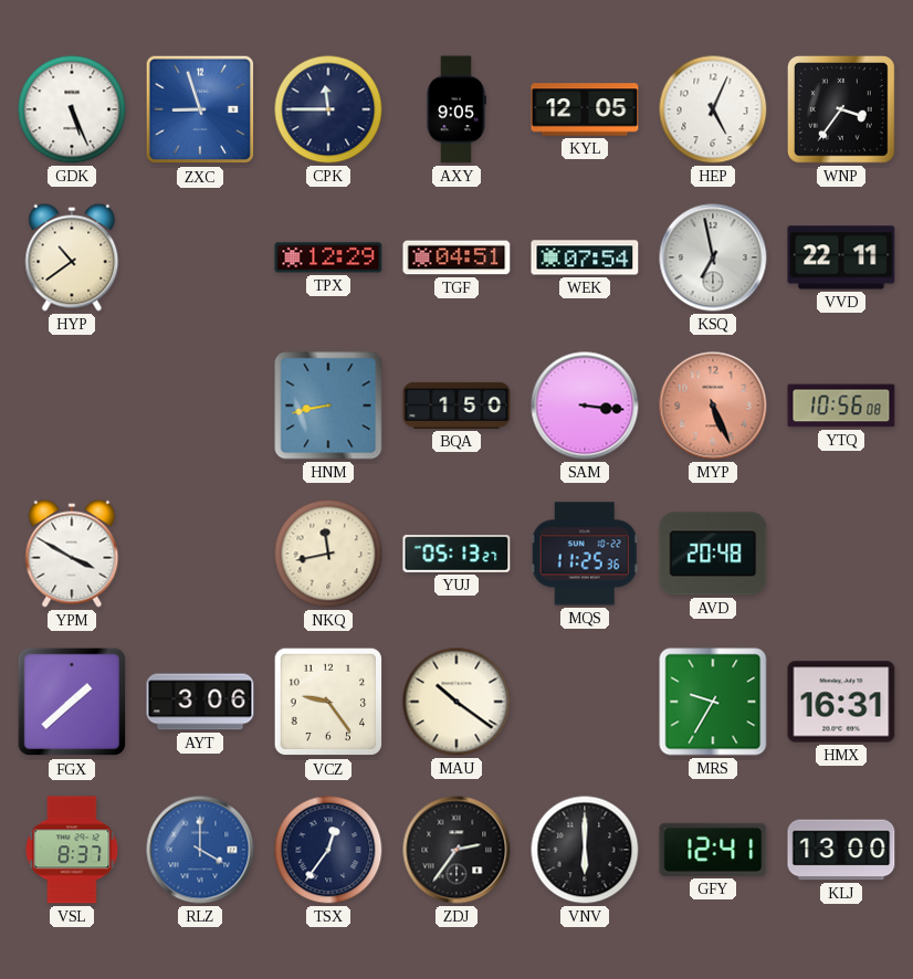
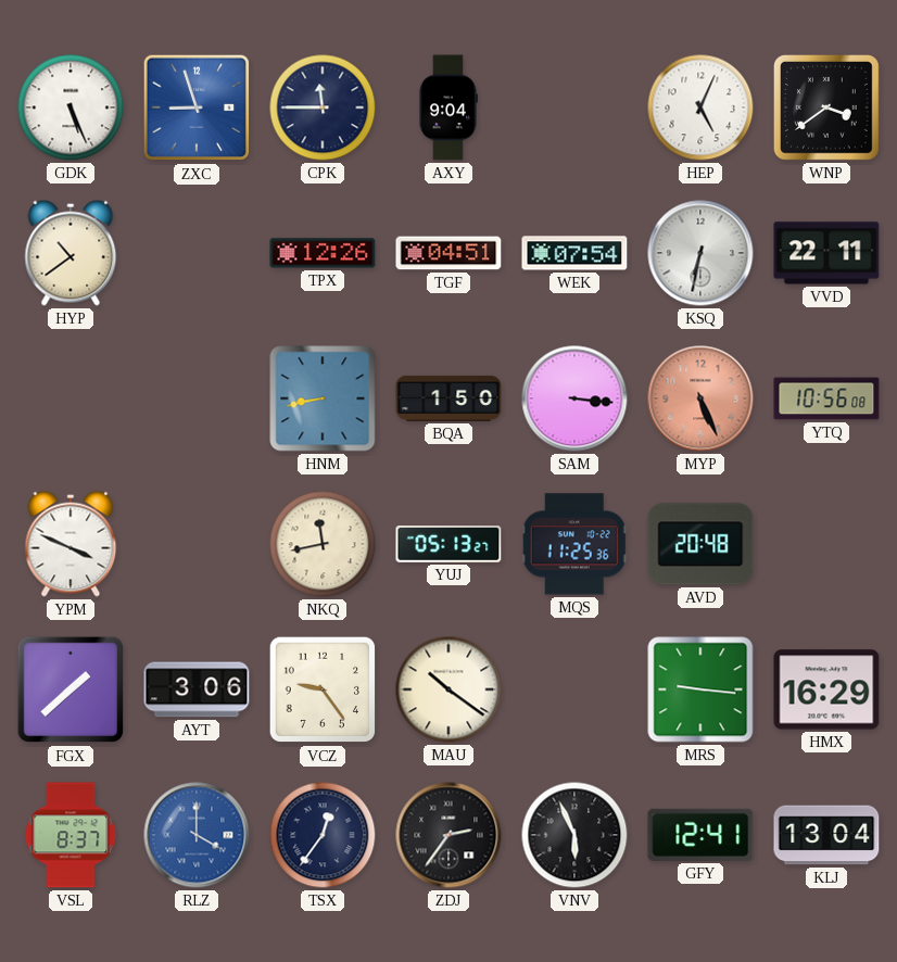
AXY: 9:05 -> 9:04
KYL: 12:05 -> none
WNP: 3:36 -> 3:39
TPX: 12:29 -> 12:26
KSQ: 6:58 -> 6:32
YPM: 3:50 -> 3:49
MRS: 9:35 -> 9:16
HMX: 16:31 -> 16:29
VNV: 6:00 -> 5:56
KLJ: 13:00 -> 13:04
